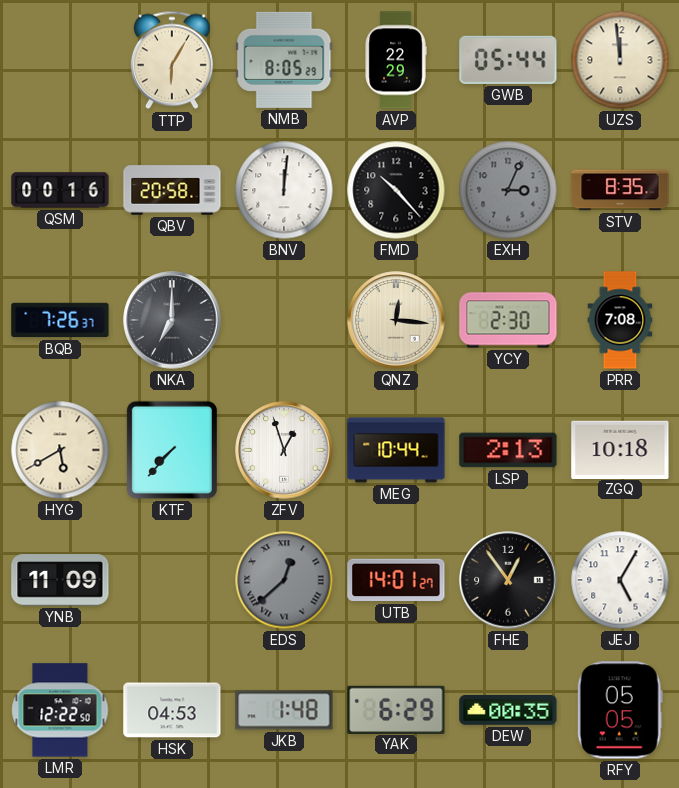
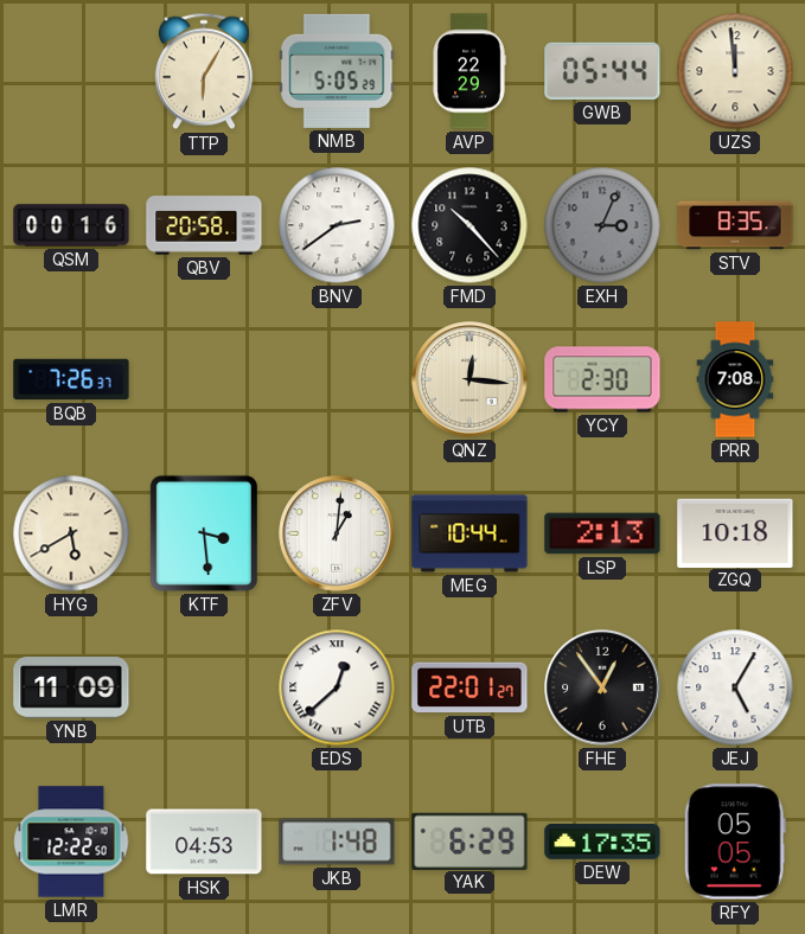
NMB: 8:05 -> 5:05
BNV: 12:01 -> 2:39
NKA: 7:00 -> none
KTF: 7:37 -> 3:29
ZFV: 12:57 -> 1:01
EDS dial: grey -> white
UTB: 14:01 -> 22:01
DEW: 00:35 -> 17:35
